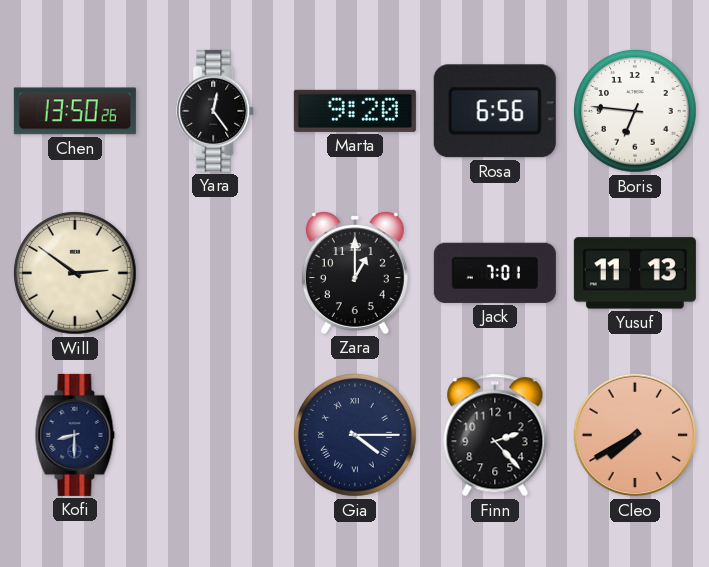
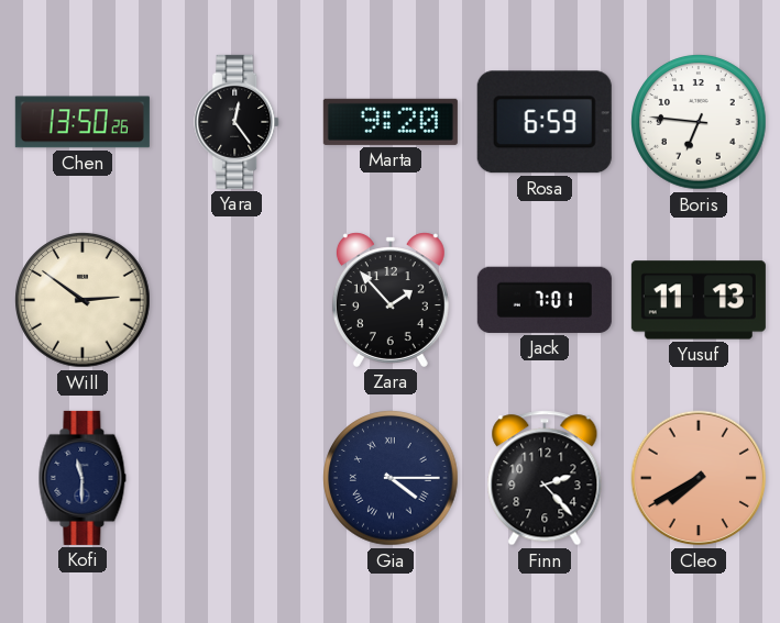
Rosa: 6:56 -> 6:59
Zara: 1:00 -> 1:53
Kofi: 8:30 -> 11:30
